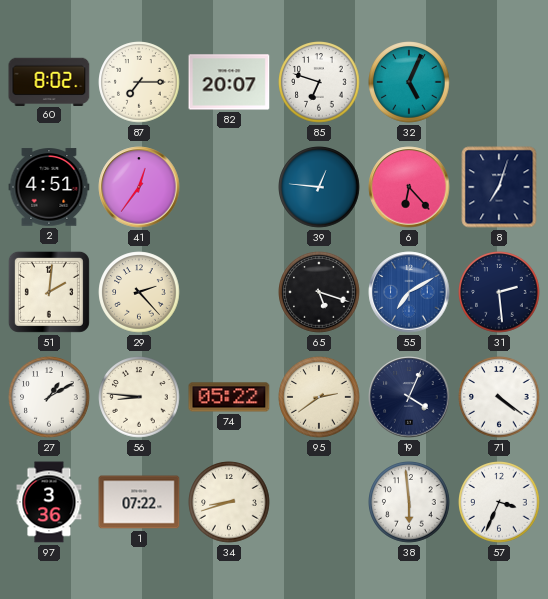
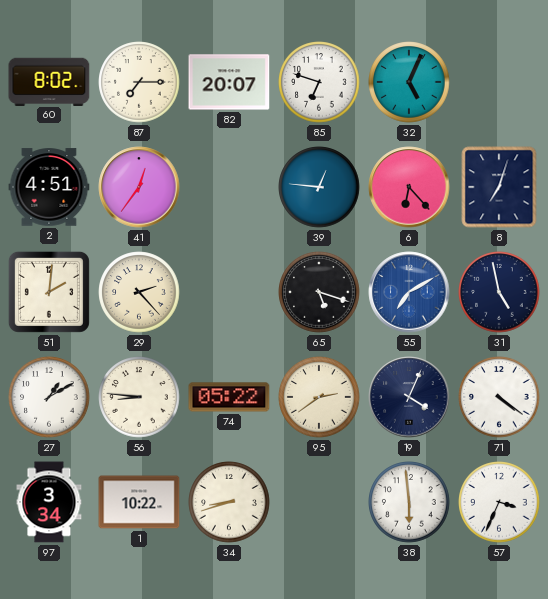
31: 2:29 -> 4:58
97: 3:36 -> 3:34
1: 07:22 -> 10:22
